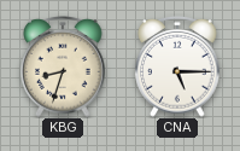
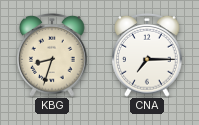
CNA: 5:15 -> 7:15
